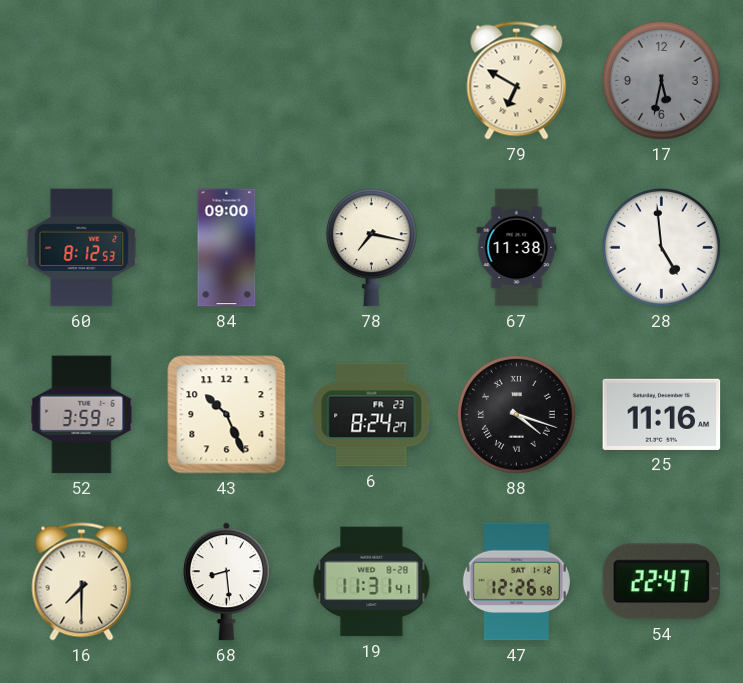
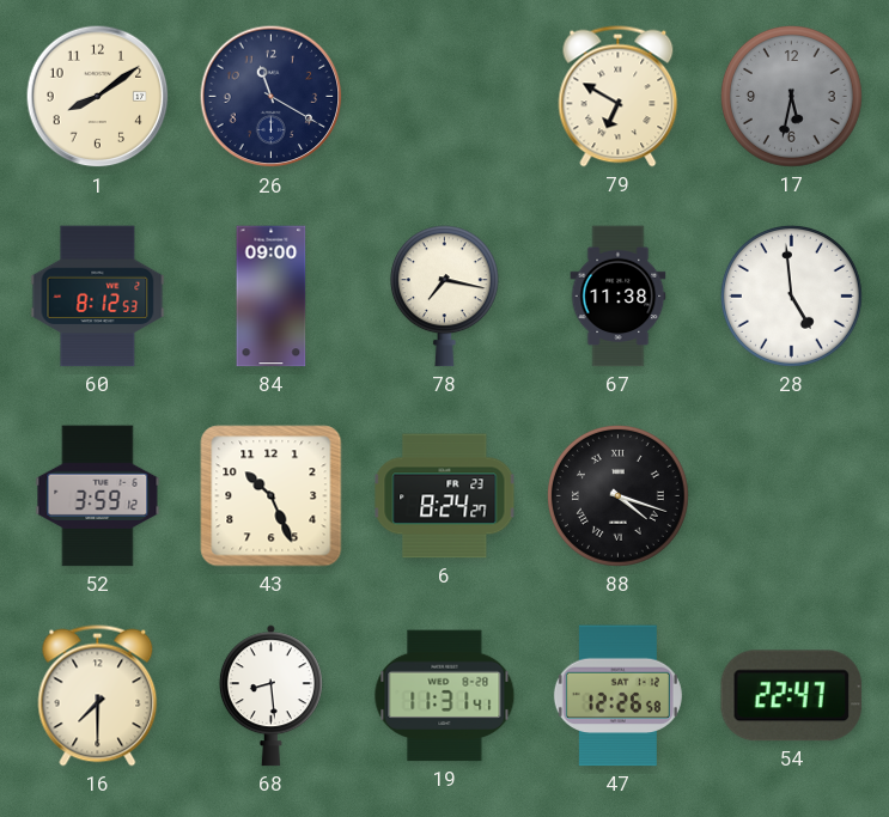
1: none -> 8:09
26: none -> 11:20
25: 11:16 -> none
